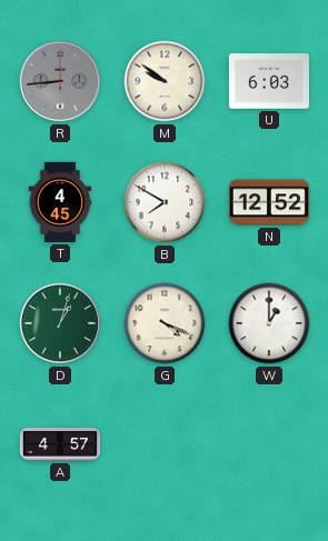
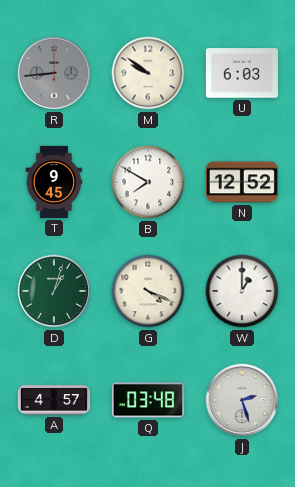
T: 4:45 -> 9:45
Q: none -> 03:48
J: none -> 2:27
